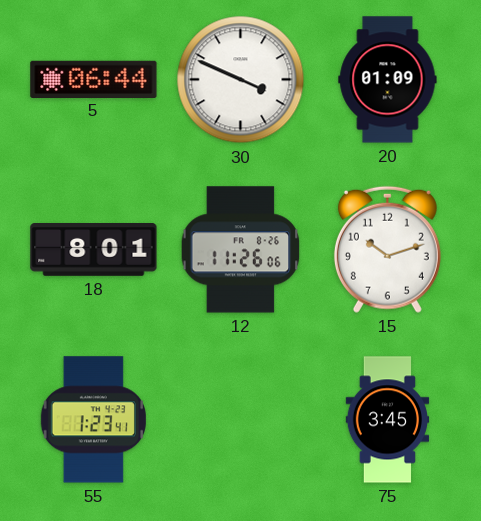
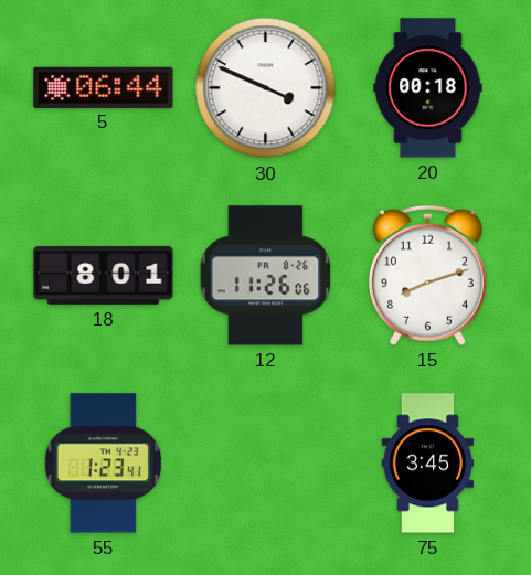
20: 01:09 -> 00:18
15: 10:12 -> 8:12
